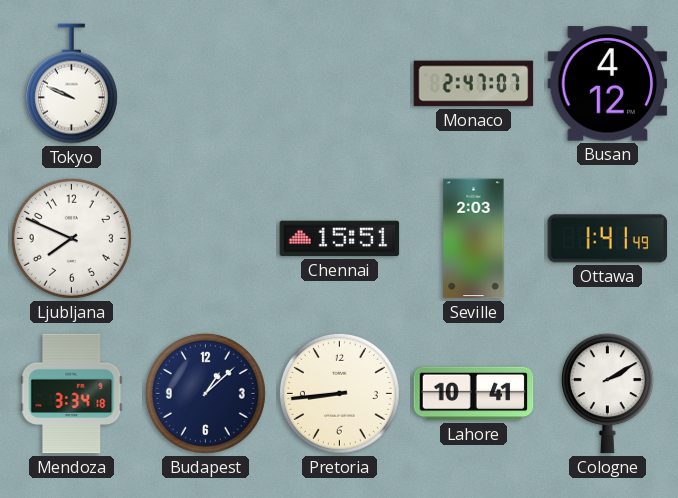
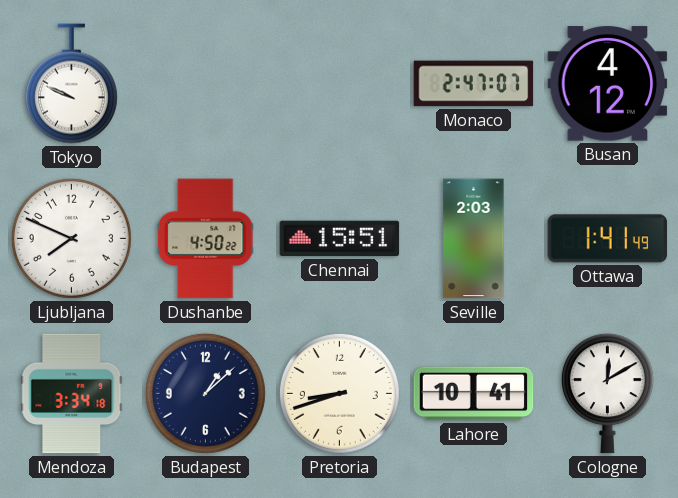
Dushanbe: none -> 4:50
Pretoria: 8:44 -> 8:42
Cologne: 2:10 -> 12:10
